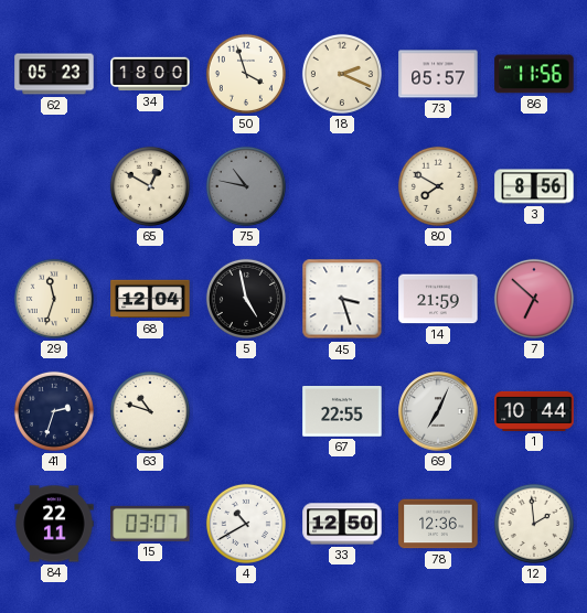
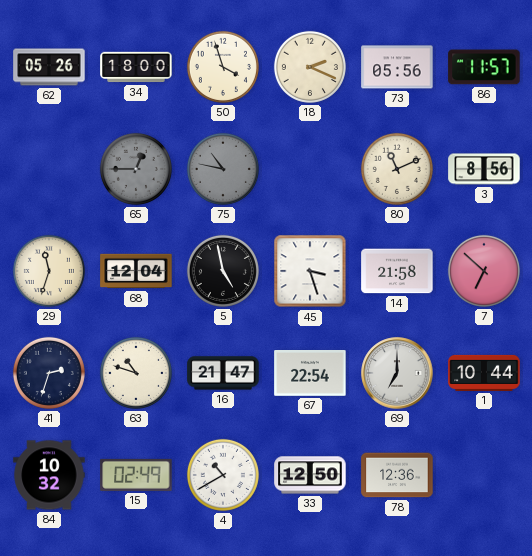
62: 05:23 -> 05:26
73: 05:57 -> 05:56
86: 11:56 -> 11:57
65: 12:50 -> 12:45
65 dial: cream -> grey
80: 7:50 -> 11:11
14: 21:59 -> 21:58
16: none -> 21:47
67: 22:55 -> 22:54
69: 7:04 -> 7:00
84: 22:11 -> 10:32
15: 03:07 -> 02:49
12: 1:59 -> none
